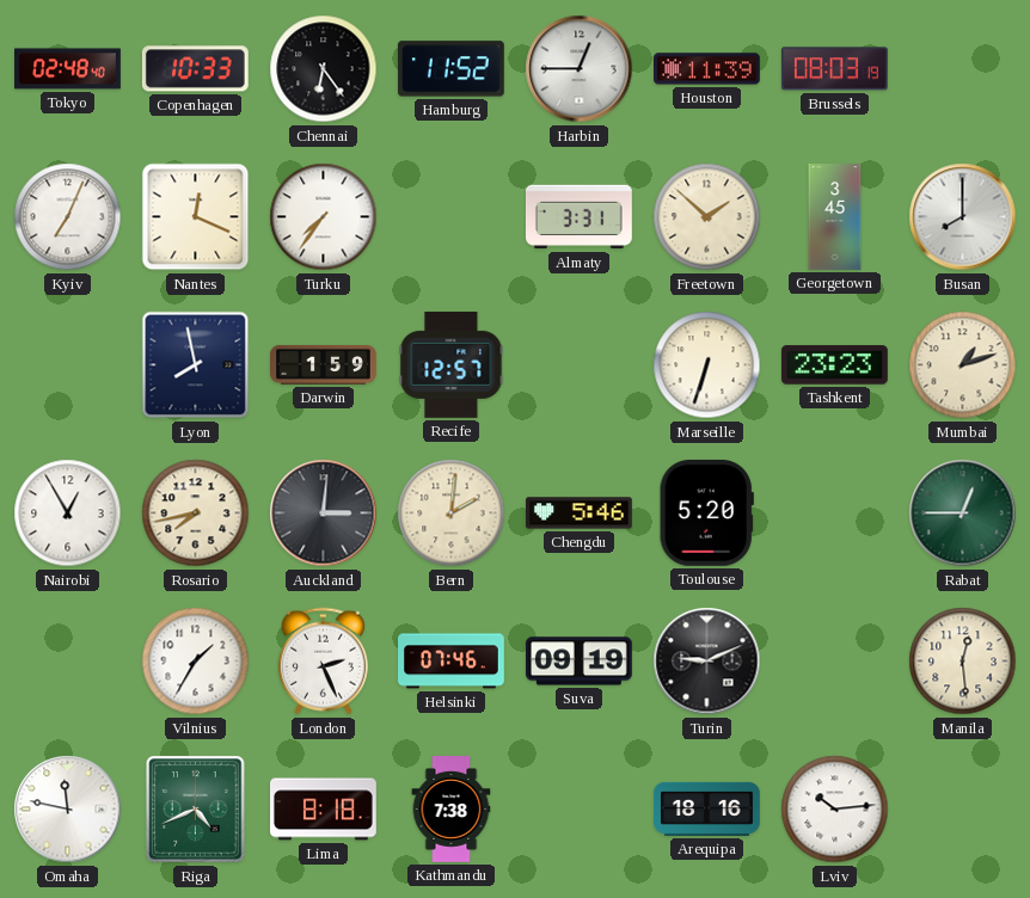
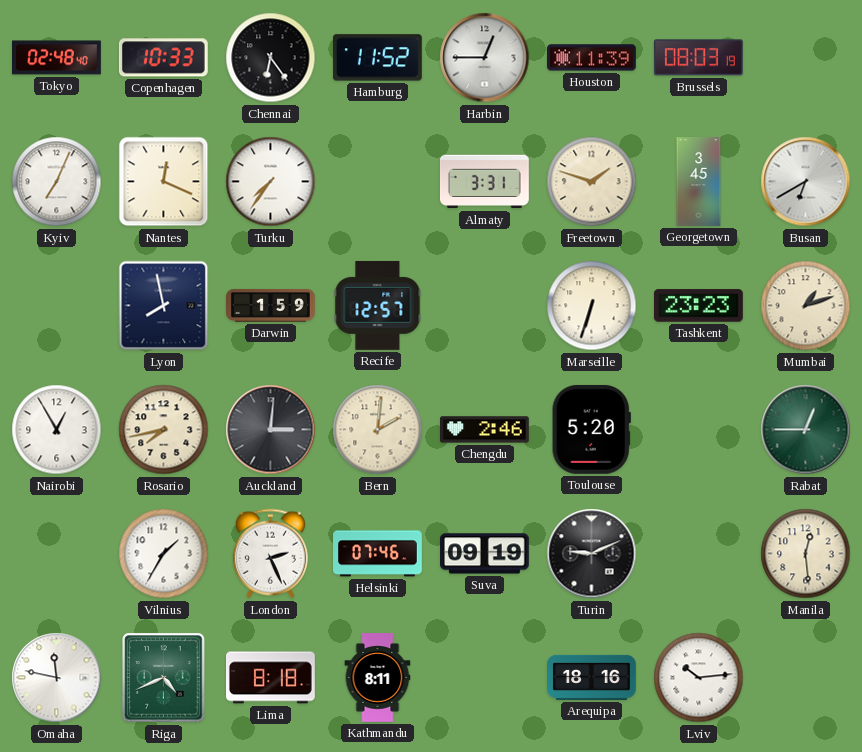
Freetown: 1:52 -> 1:48
Busan: 8:00 -> 6:40
Chengdu: 5:46 -> 2:46
Kathmandu: 7:38 -> 8:11
